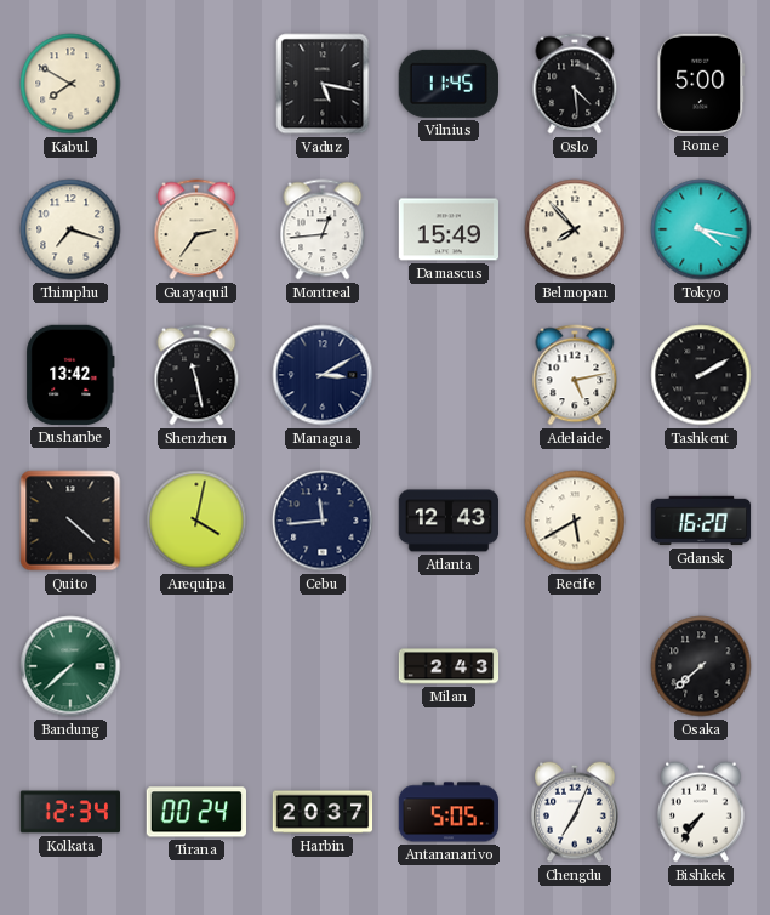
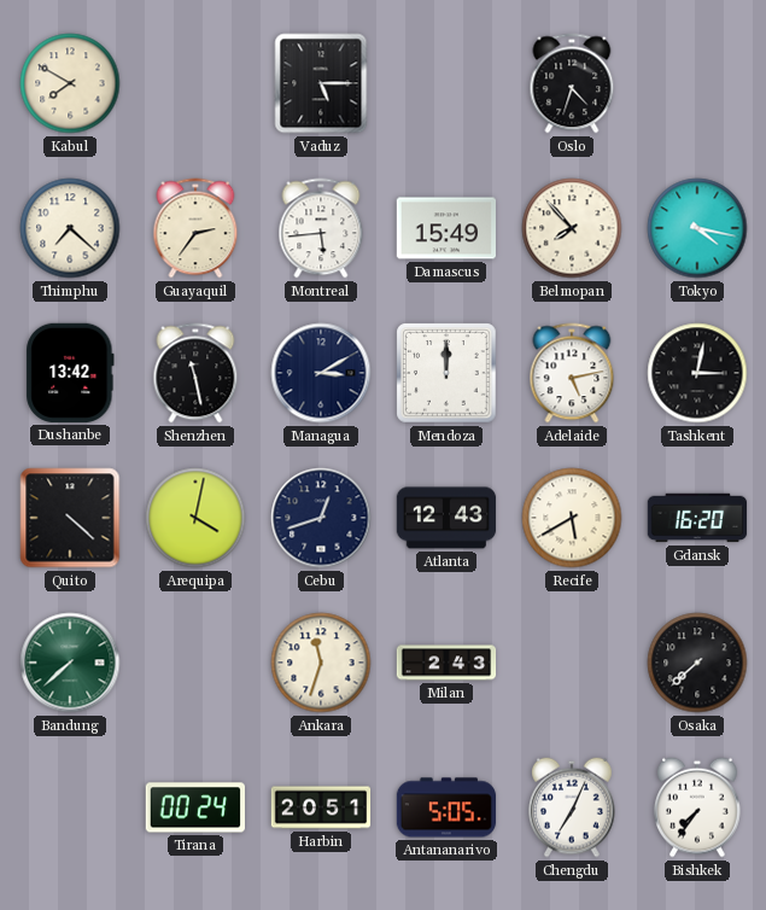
Vaduz: 5:17 -> 5:15
Vilnius: 11:45 -> none
Oslo: 4:29 -> 4:33
Rome: 5:00 -> none
Thimphu: 7:18 -> 7:22
Montreal: 12:44 -> 5:44
Mendoza: none -> 12:00
Tashkent: 2:10 -> 3:02
Cebu: 11:44 -> 12:42
Ankara: none -> 11:33
Kolkata: 12:34 -> none
Harbin: 20:37 -> 20:51
